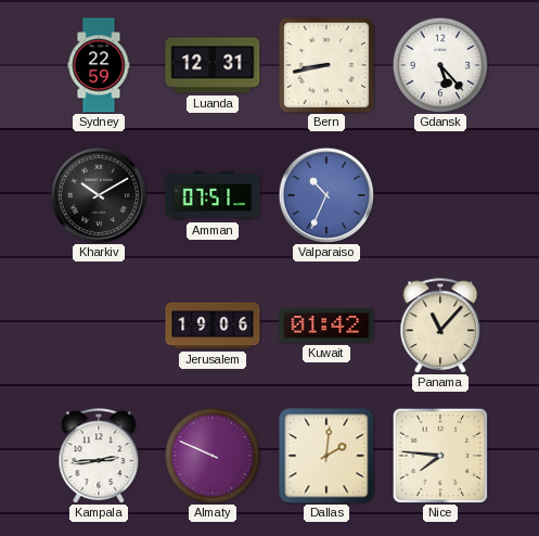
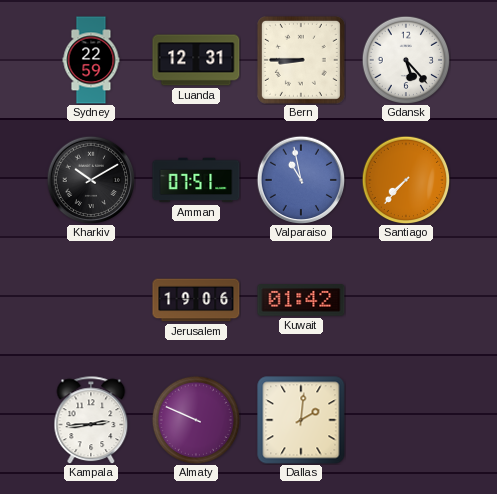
Bern: 8:43 -> 8:45
Valparaiso: 10:34 -> 10:58
Santiago: none -> 7:37
Panama: 11:07 -> none
Nice: 7:46 -> none
